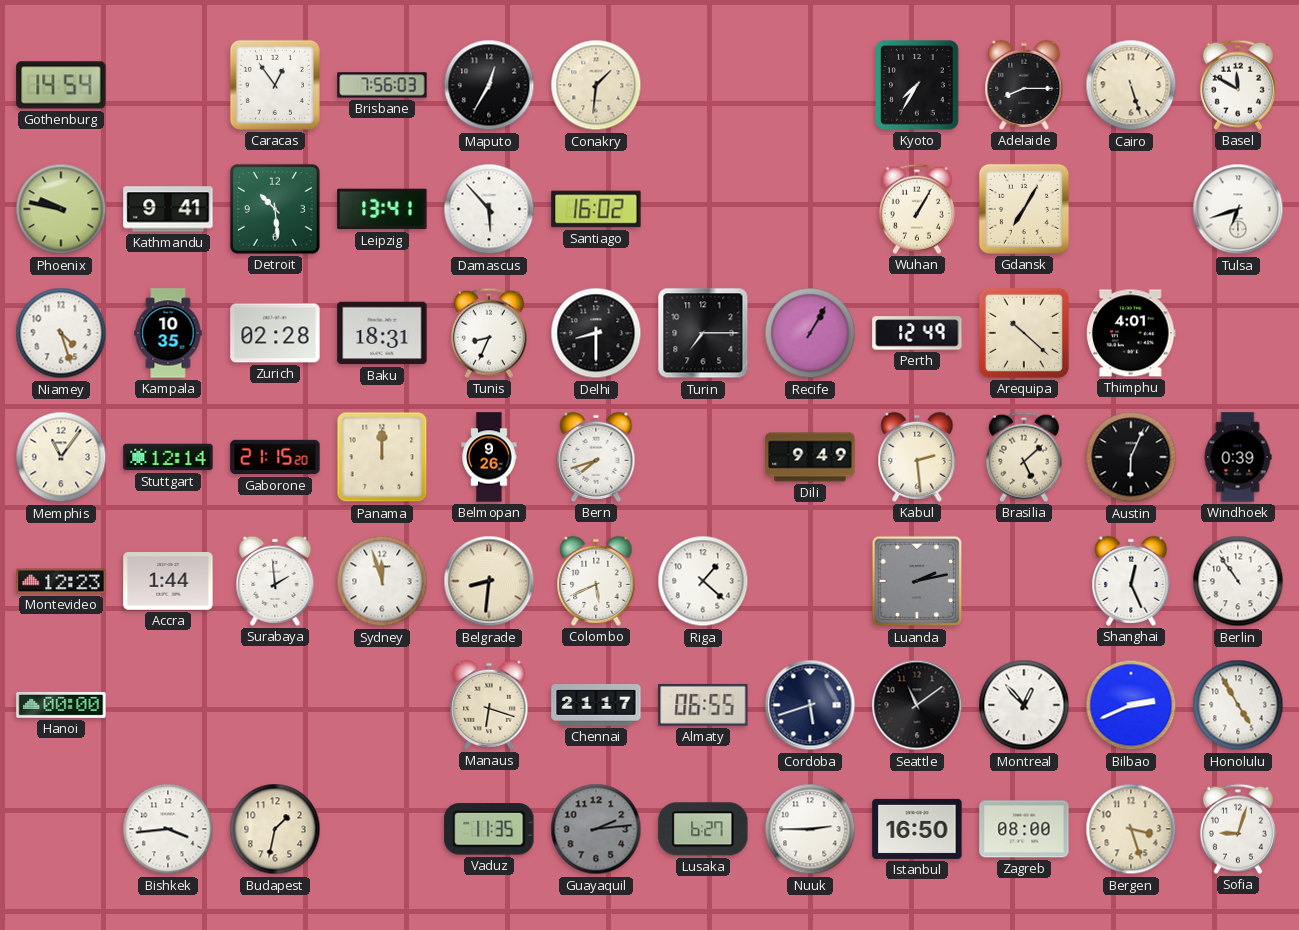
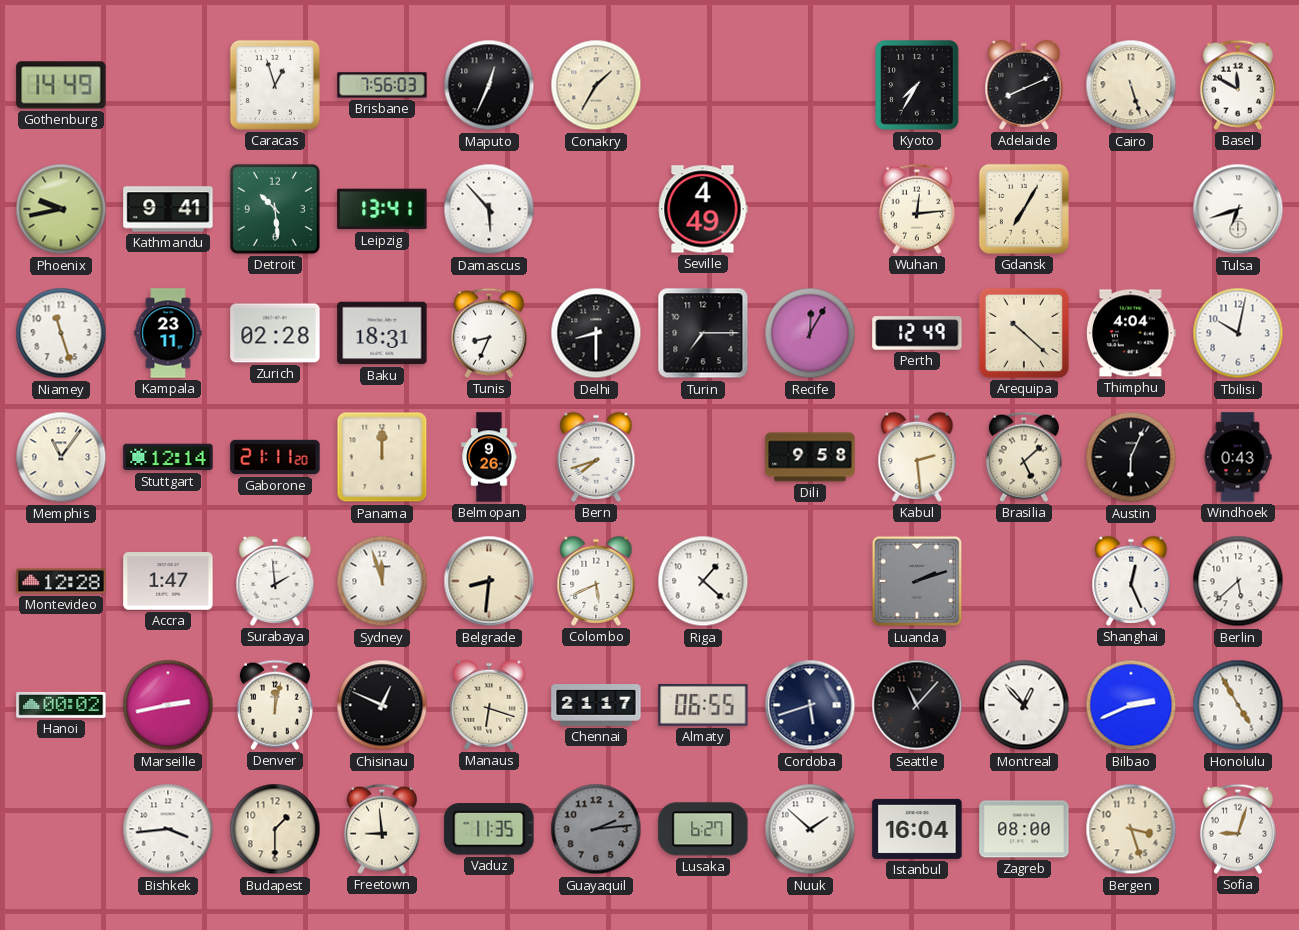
Gothenburg: 14:54 -> 14:49
Caracas: 12:54 -> 12:57
Maputo: 12:35 -> 12:34
Conakry: 1:31 -> 1:35
Adelaide: 8:15 -> 8:11
Phoenix: 9:47 -> 9:43
Santiago: 16:02 -> none
Seville: none -> 4:49
Wuhan: 1:05 -> 12:14
Niamey: 4:27 -> 11:27
Kampala: 10:35 -> 23:11
Recife: 1:05 -> 12:05
Thimphu: 4:01 -> 4:04
Tbilisi: none -> 10:02
Gaborone: 21:15 -> 21:11
Dili: 9:49 -> 9:58
Windhoek: 0:39 -> 0:43
Montevideo: 12:23 -> 12:28
Accra: 1:44 -> 1:47
Luanda: 2:13 -> 2:12
Berlin: 10:54 -> 5:38
Hanoi: 00:00 -> 00:02
Marseille: none -> 2:43
Denver: none -> 12:02
Chisinau: none -> 12:49
Seattle: 11:09 -> 11:07
Budapest: 1:32 -> 1:30
Freetown: none -> 8:59
Nuuk: 2:45 -> 1:52
Istanbul: 16:50 -> 16:04
